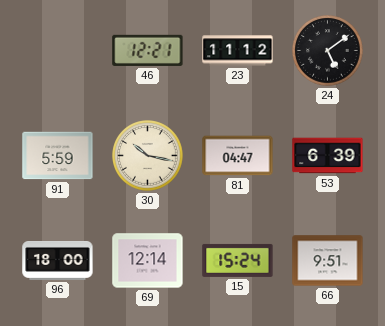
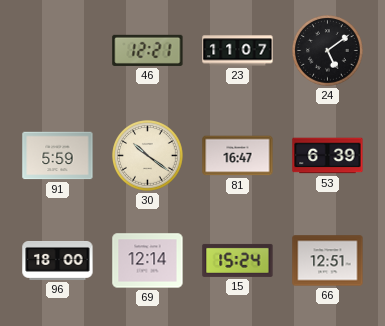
23: 11:12 -> 11:07
30: 10:17 -> 10:21
81: 04:47 -> 16:47
66: 9:51 -> 12:51
